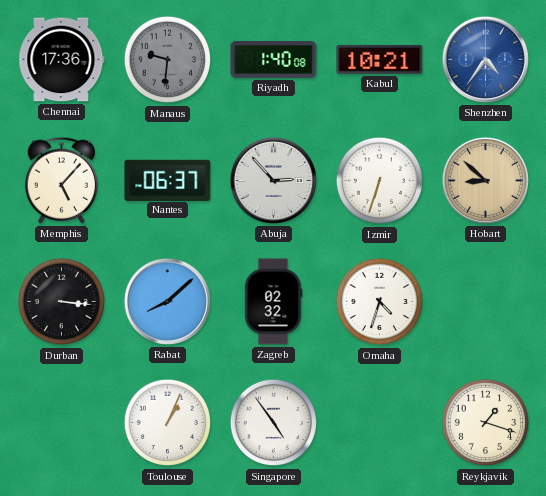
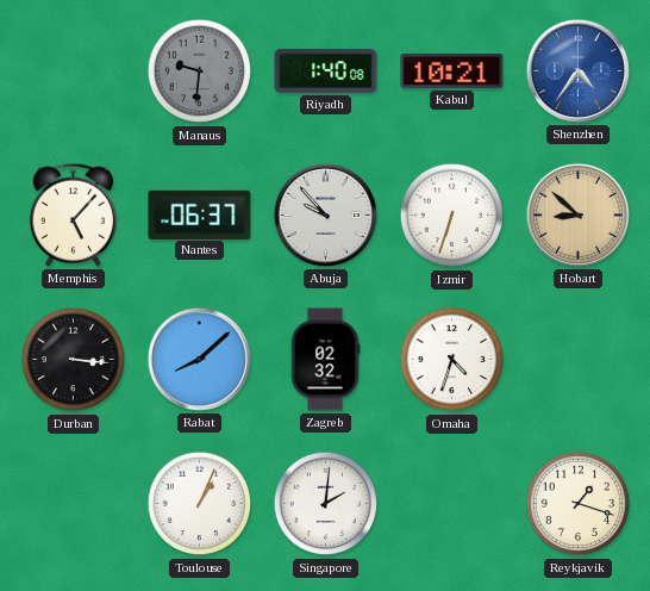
Chennai: 17:36 -> none
Abuja: 2:53 -> 9:53
Singapore: 4:54 -> 2:01
